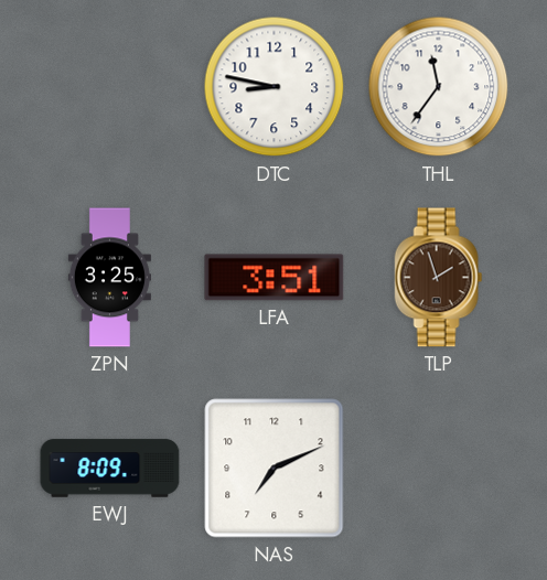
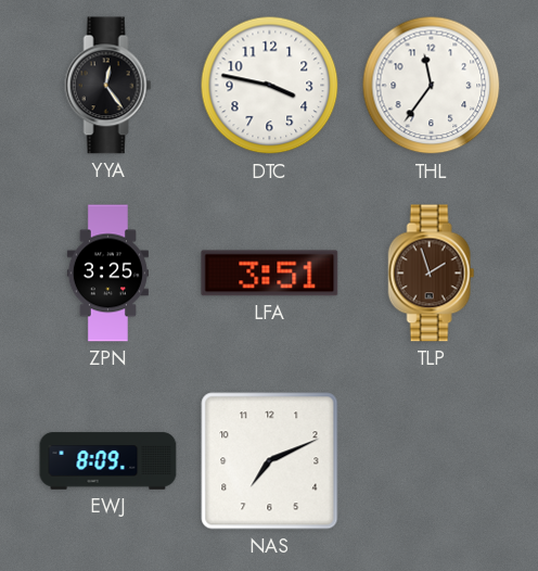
YYA: none -> 12:24
DTC: 8:47 -> 3:47
